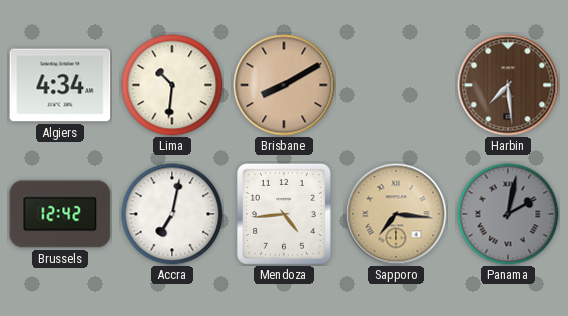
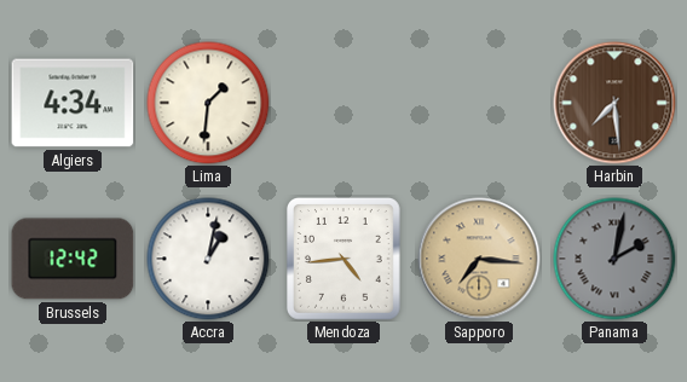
Lima: 10:31 -> 1:31
Brisbane: 8:10 -> none
Accra: 7:02 -> 1:02
